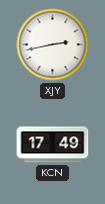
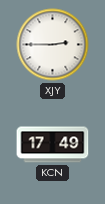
XJY: 2:43 -> 2:45
